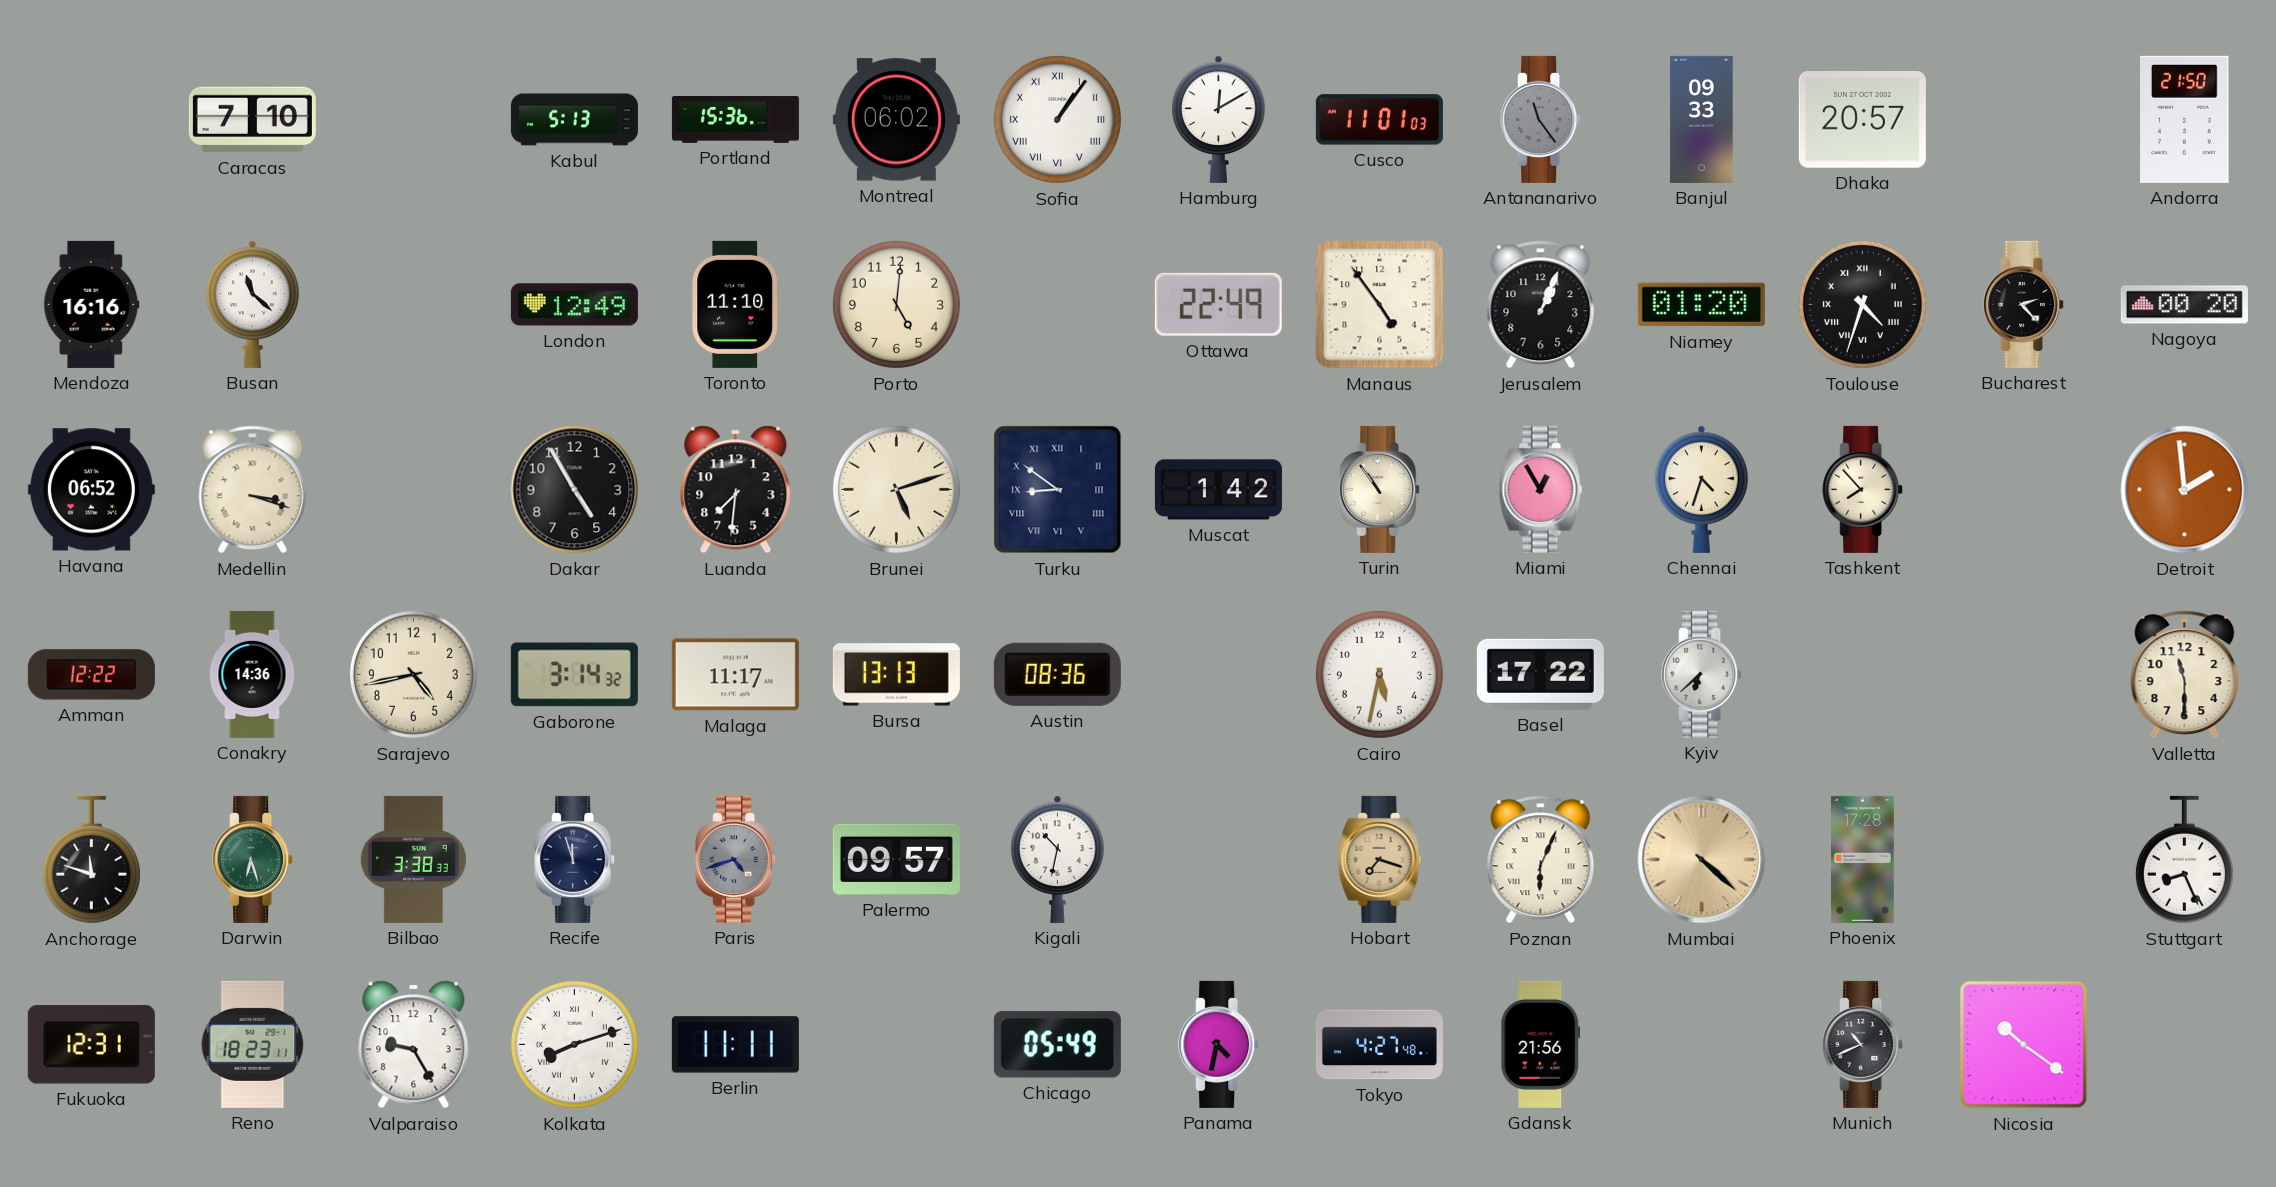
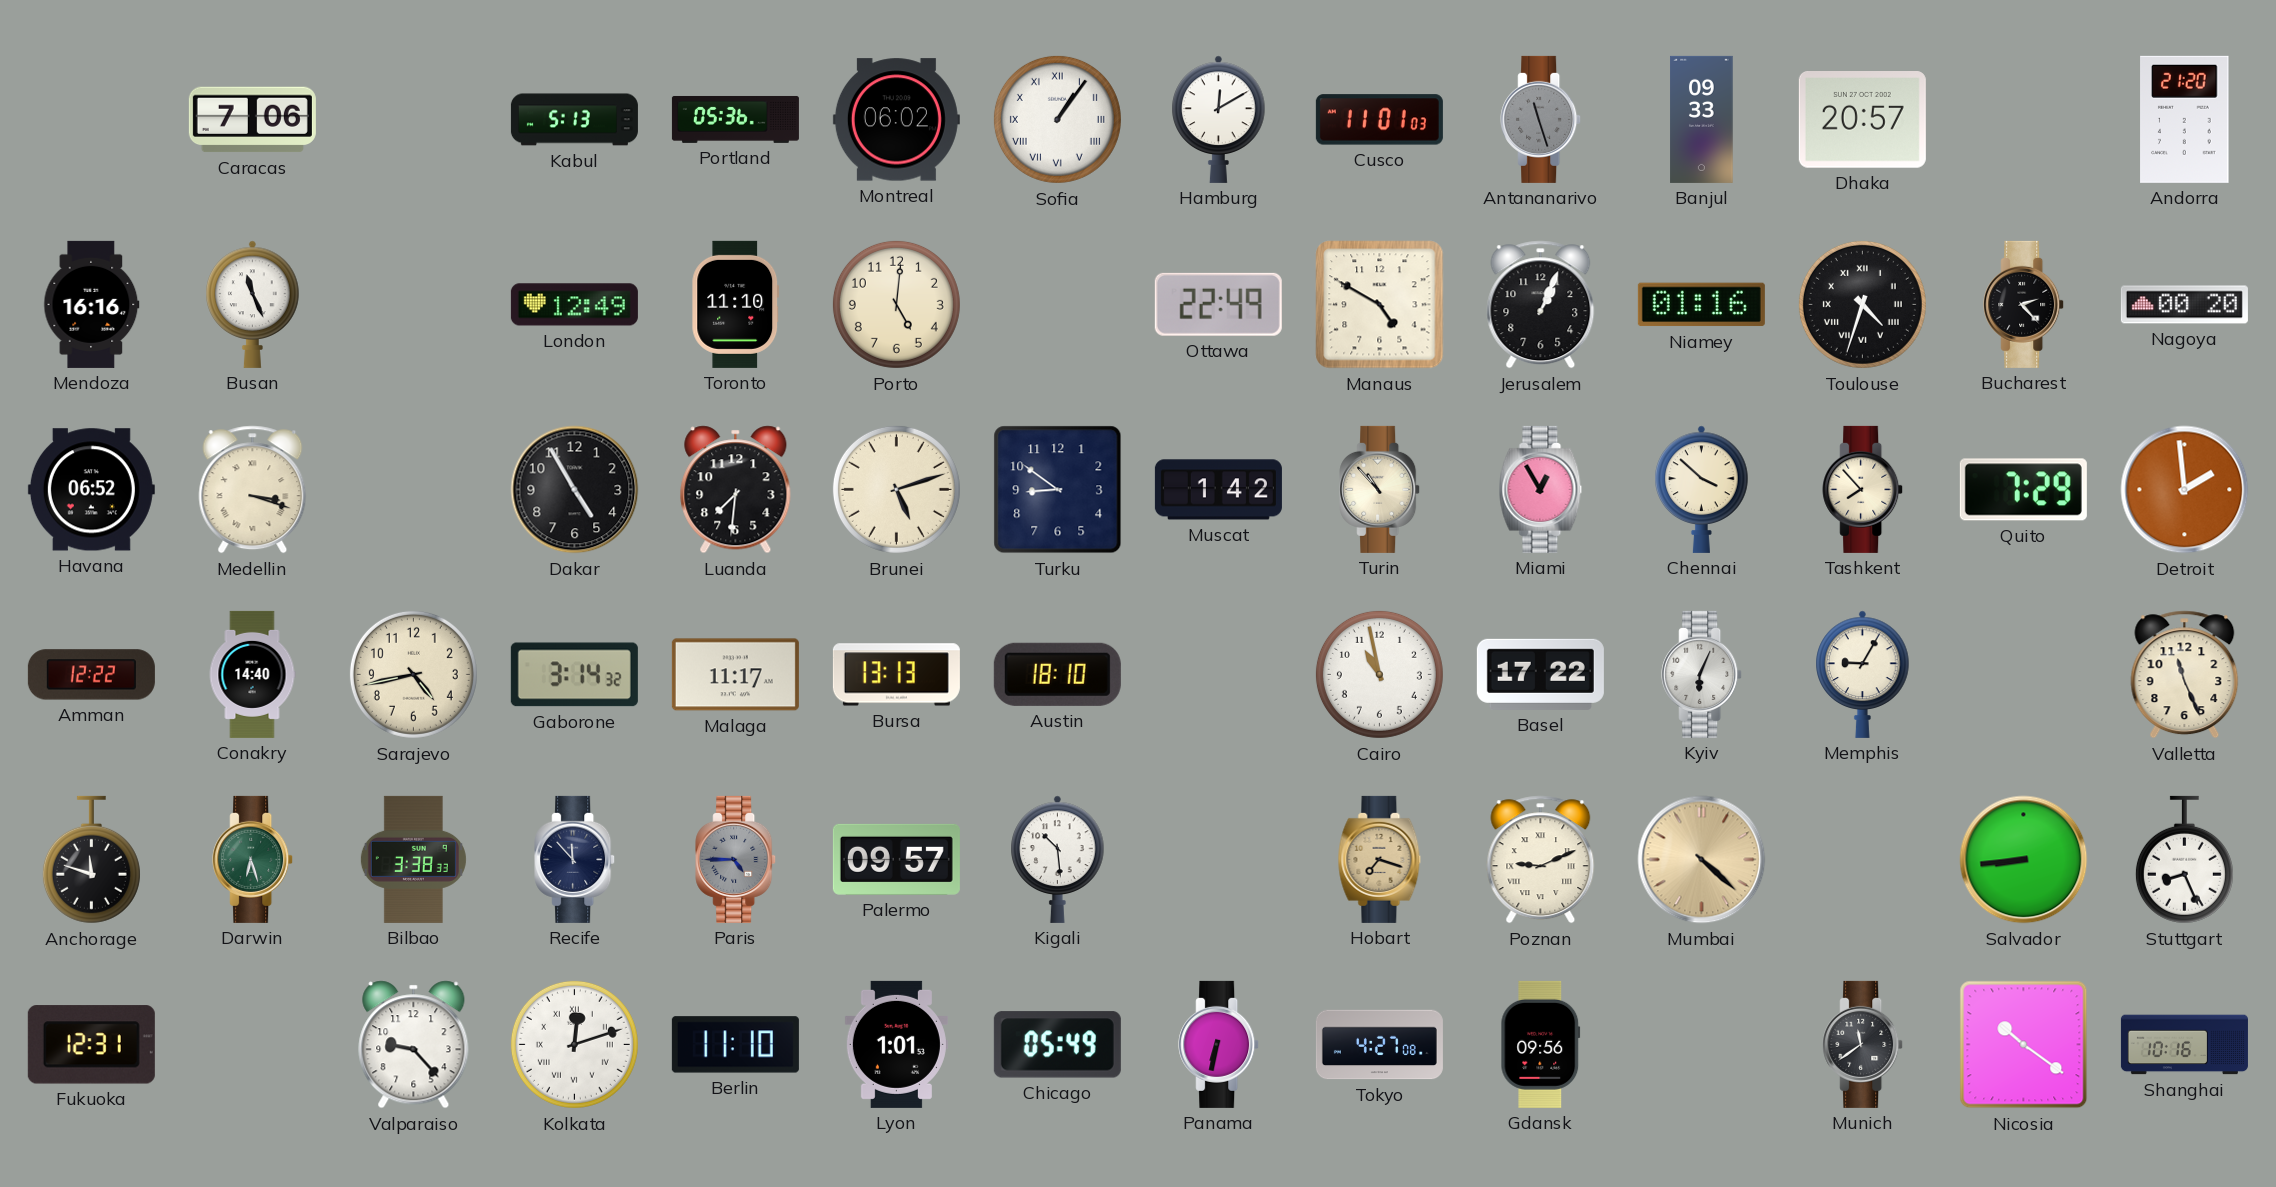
Caracas: 7:10 -> 7:06
Portland: 15:36 -> 05:36
Antananarivo: 11:24 -> 11:27
Andorra: 21:50 -> 21:20
Busan: 11:22 -> 11:26
Manaus: 4:54 -> 4:50
Niamey: 01:20 -> 01:16
Turku numerals: Roman -> Arabic
Turin: 10:54 -> 10:53
Chennai: 4:33 -> 3:52
Quito: none -> 7:29
Conakry: 14:36 -> 14:40
Austin: 08:36 -> 18:10
Cairo: 5:32 -> 10:58
Kyiv: 6:38 -> 6:04
Memphis: none -> 9:05
Valletta: 11:30 -> 11:26
Recife: 11:57 -> 11:53
Paris: 4:42 -> 4:45
Kigali: 10:32 -> 10:29
Poznan: 6:04 -> 9:11
Phoenix: 17:28 -> none
Salvador: none -> 8:44
Reno: 18:23 -> none
Valparaiso: 9:25 -> 9:23
Kolkata: 8:12 -> 12:12
Berlin: 11:11 -> 11:10
Lyon: none -> 1:01
Panama: 4:32 -> 6:32
Tokyo: 4:27:48 -> 4:27:08
Gdansk: 21:56 -> 09:56
Munich: 10:41 -> 11:39
Shanghai: none -> 10:16
